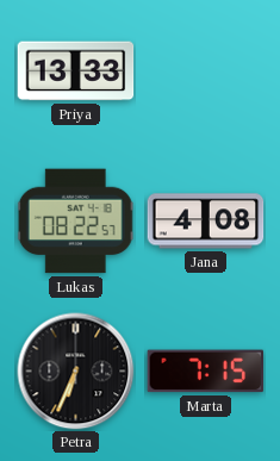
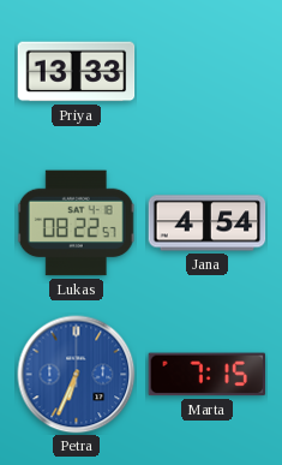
Jana: 4:08 -> 4:54
Petra dial: black -> blue
